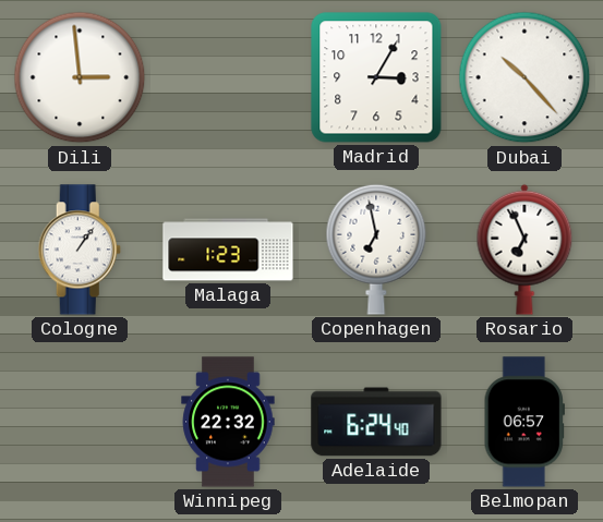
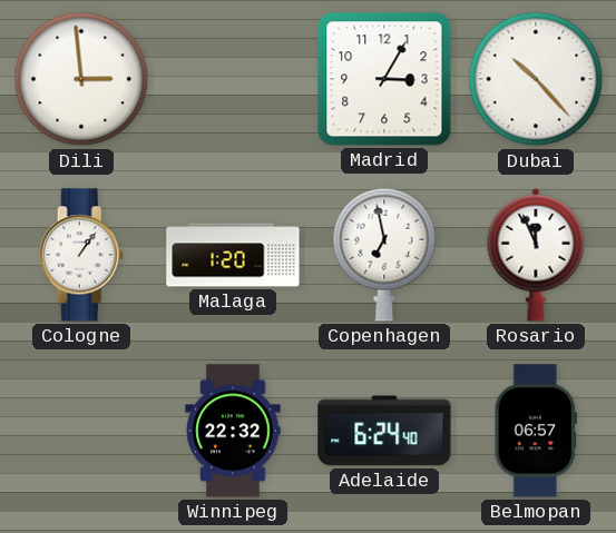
Malaga: 1:23 -> 1:20
Rosario: 6:56 -> 11:56
